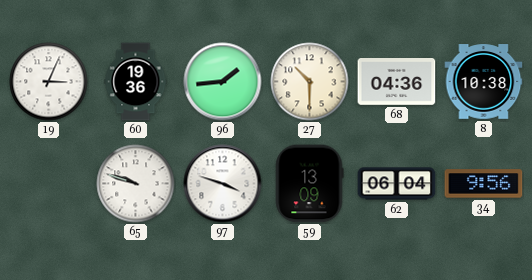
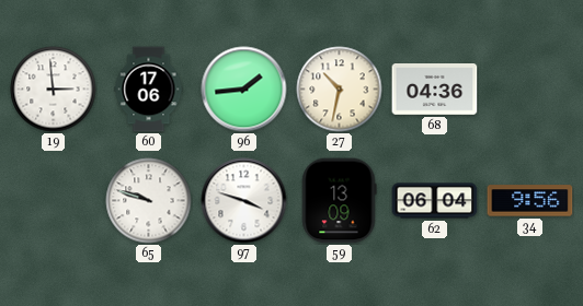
19: 3:04 -> 2:59
60: 19:36 -> 17:06
27: 10:30 -> 10:32
8: 10:38 -> none
